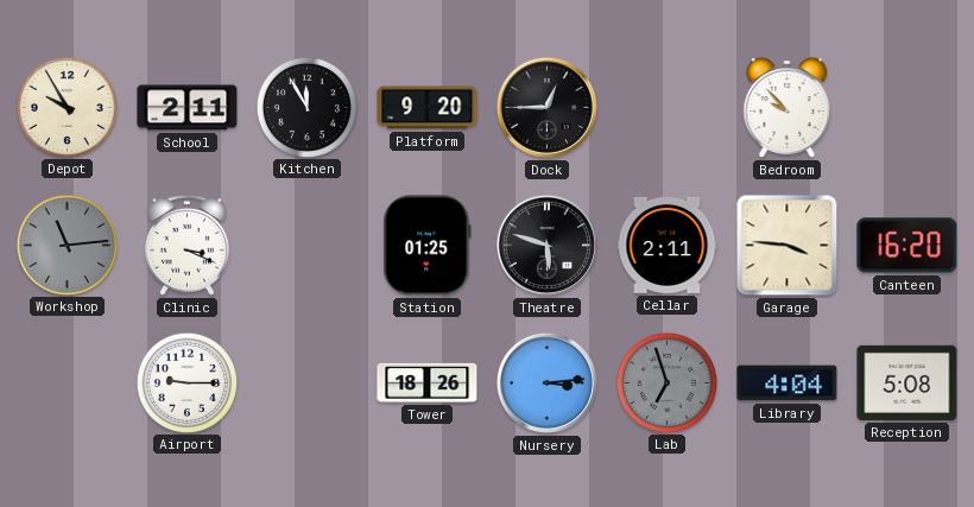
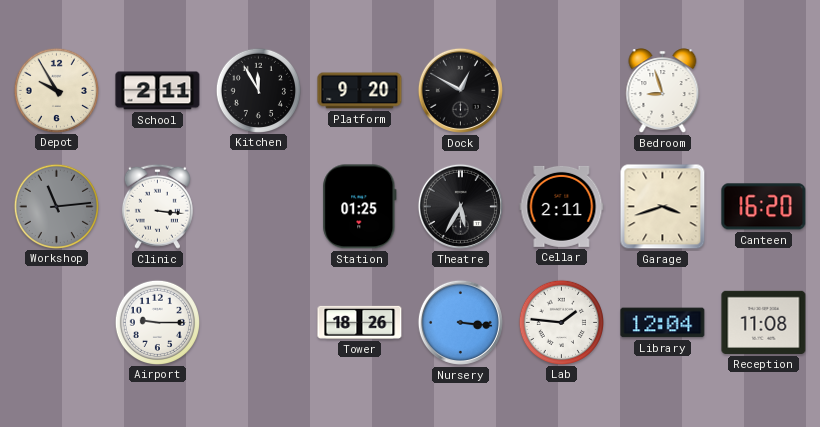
Dock: 12:45 -> 12:50
Bedroom: 9:53 -> 8:57
Clinic: 3:19 -> 3:16
Theatre: 5:48 -> 5:35
Garage: 3:46 -> 3:42
Nursery: 3:14 -> 3:16
Lab: 6:57 -> 1:46
Lab dial: grey -> white
Library: 4:04 -> 12:04
Reception: 5:08 -> 11:08
